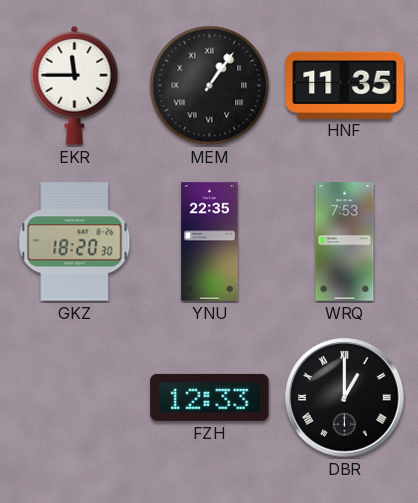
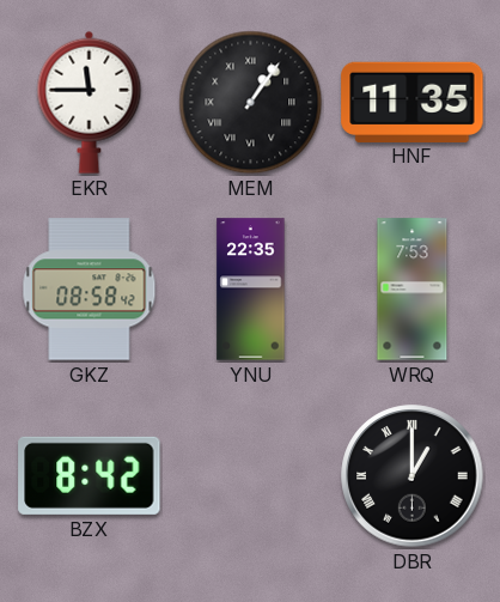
GKZ: 18:20 -> 08:58
BZX: none -> 8:42
FZH: 12:33 -> none
